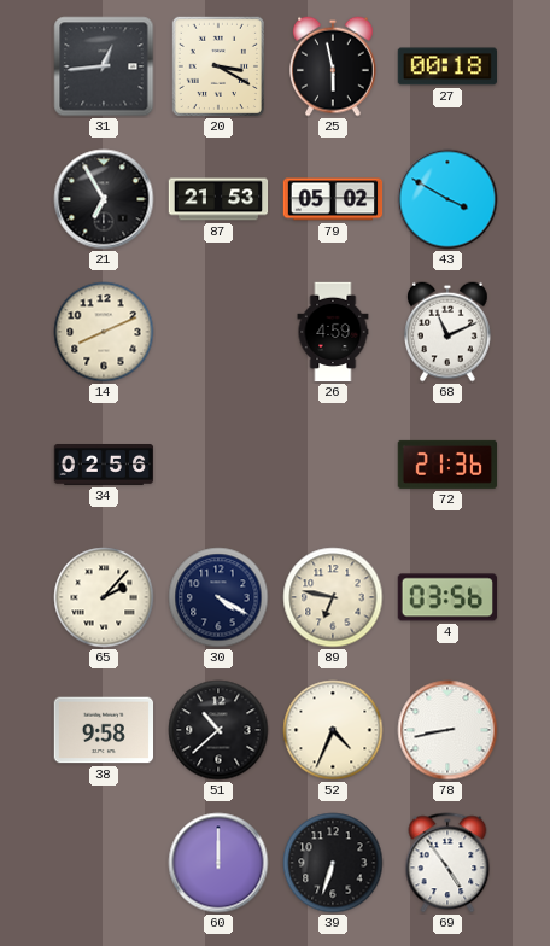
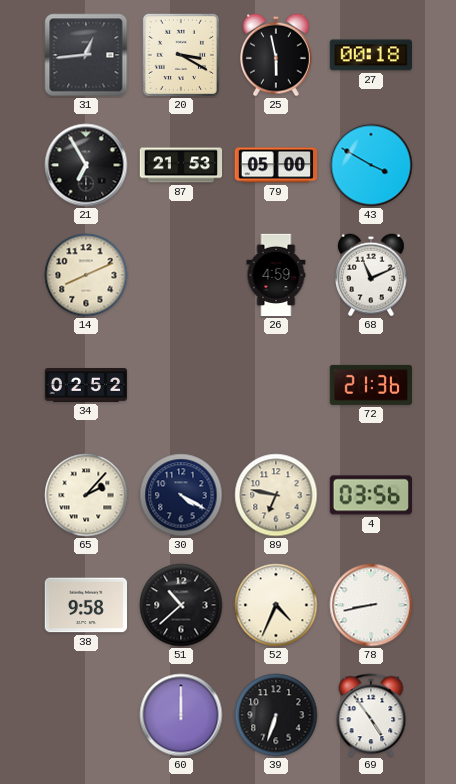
79: 05:02 -> 05:00
34: 02:56 -> 02:52
